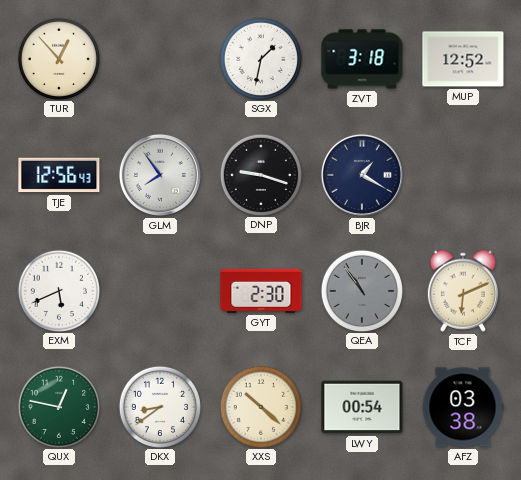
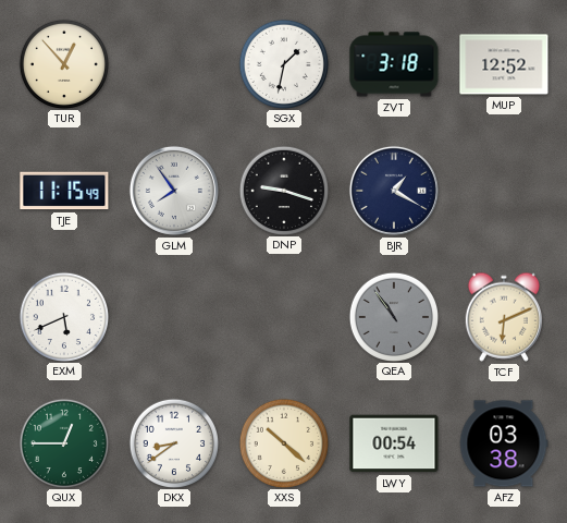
TJE: 12:56 -> 11:15
GYT: 2:30 -> none
QUX: 12:47 -> 12:45
